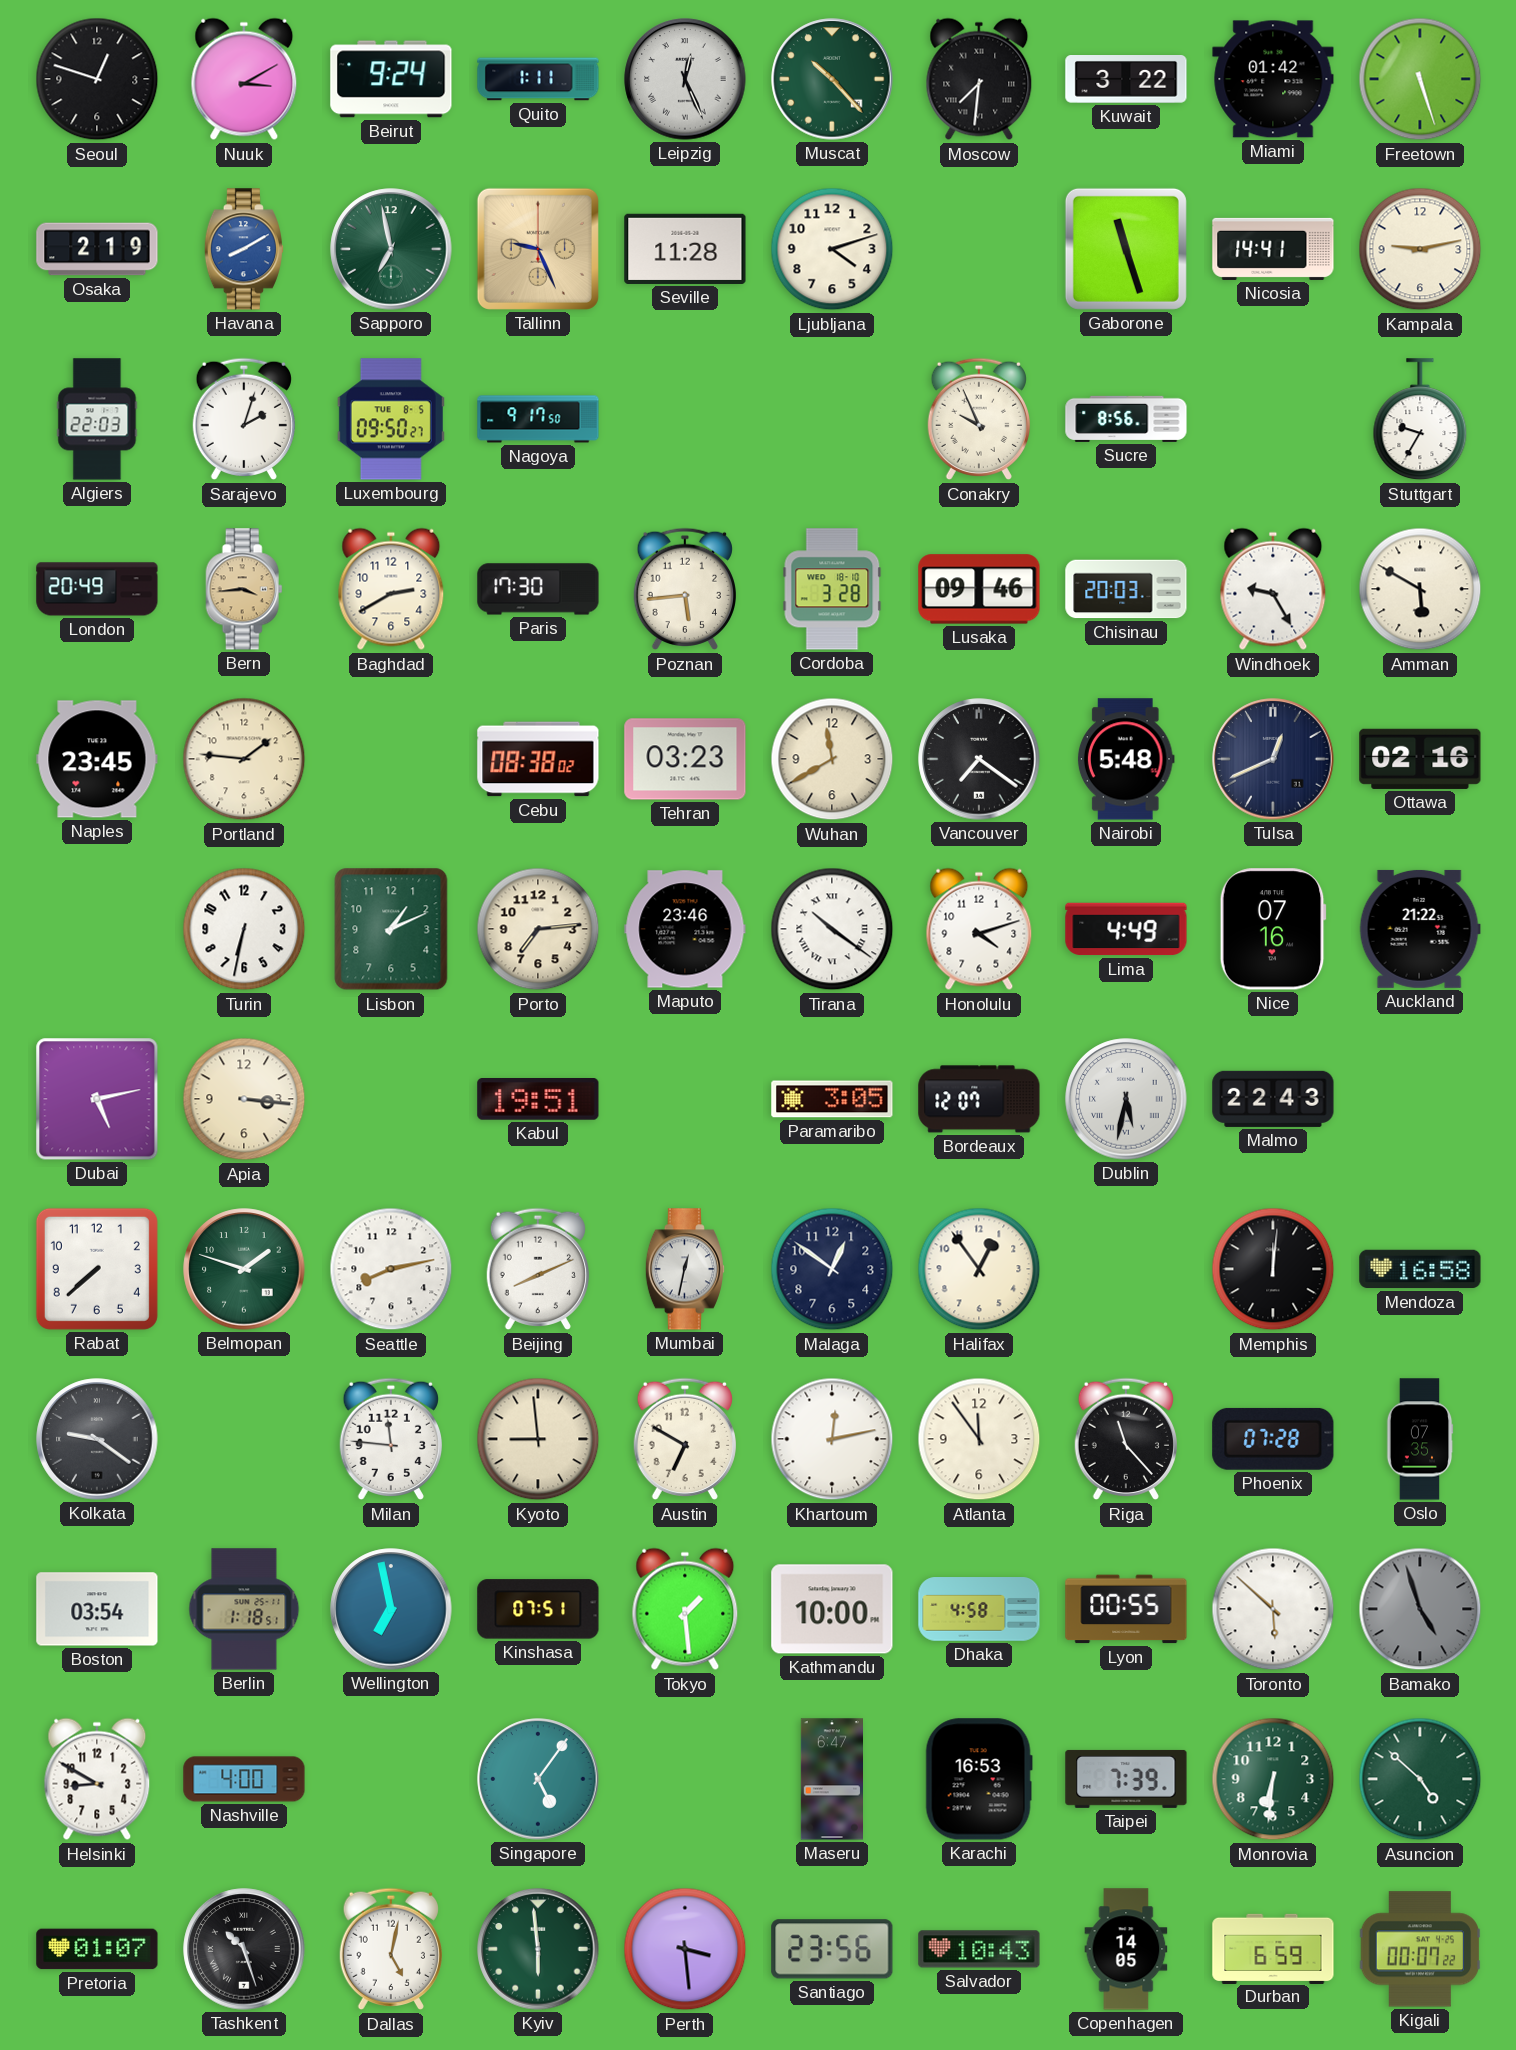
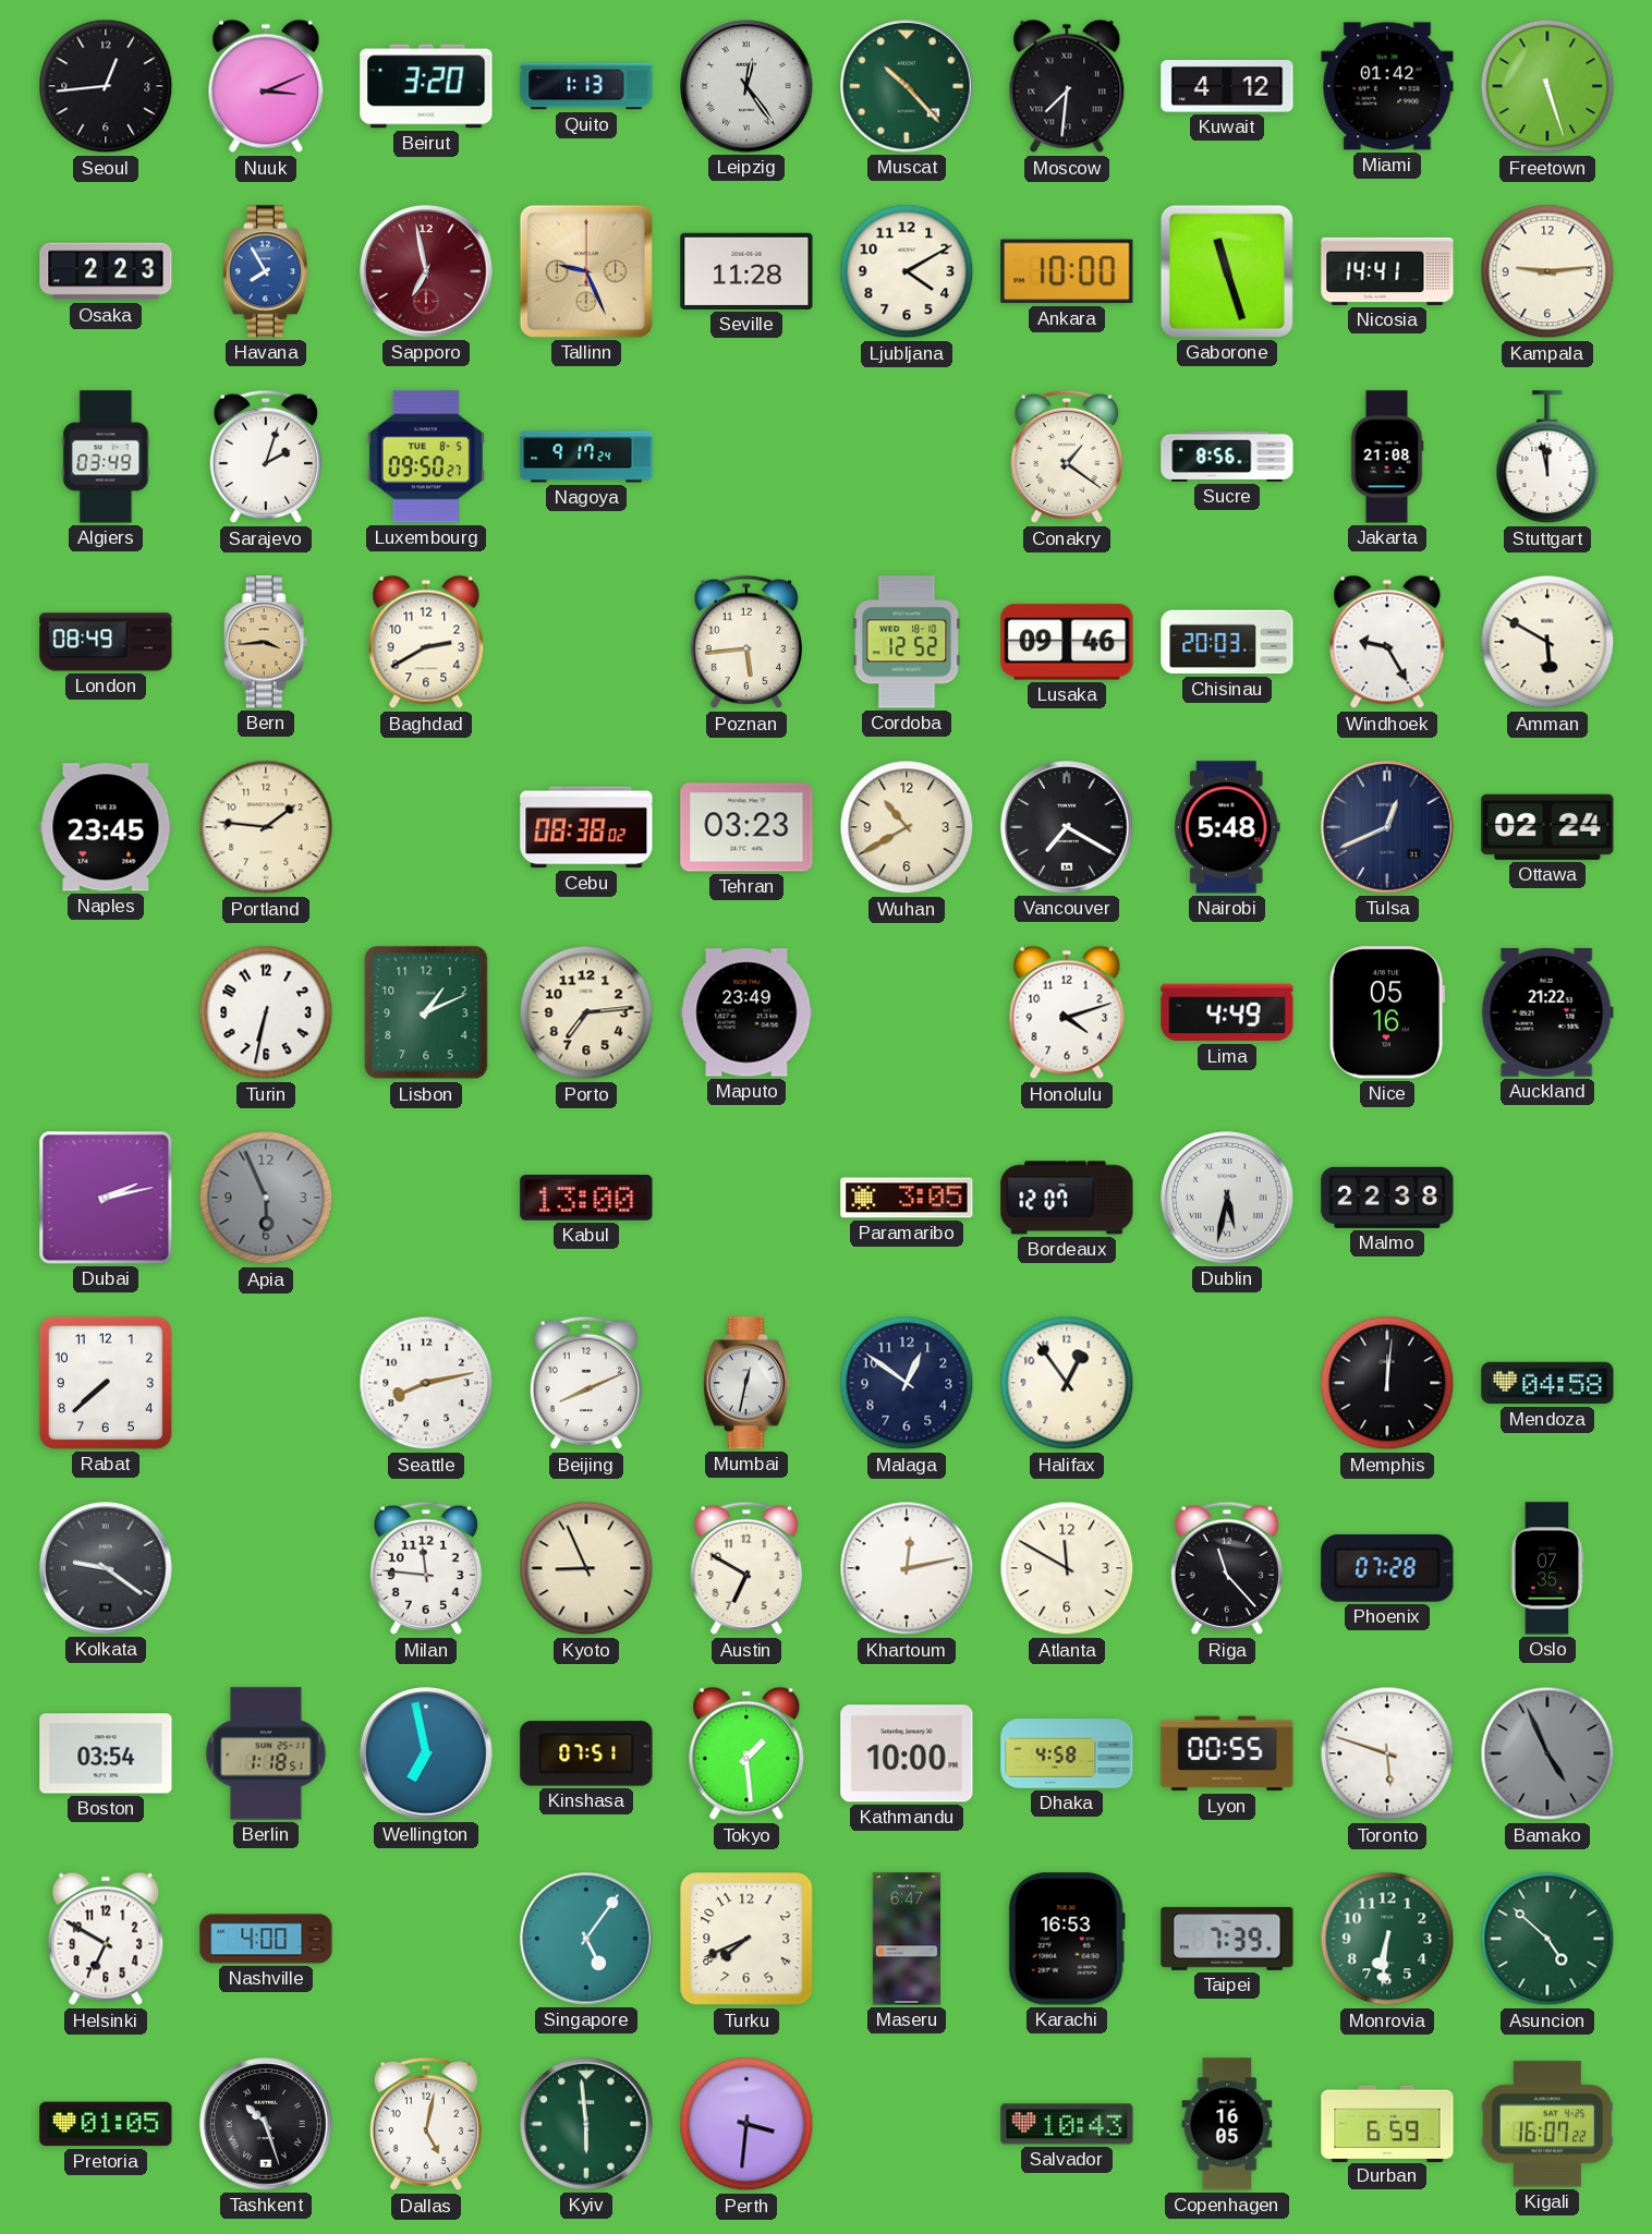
Seoul: 12:48 -> 12:44
Nuuk: 3:10 -> 3:11
Beirut: 9:24 -> 3:20
Quito: 1:11 -> 1:13
Leipzig: 12:26 -> 12:24
Kuwait: 3:22 -> 4:12
Osaka: 2:19 -> 2:23
Havana: 8:10 -> 7:55
Sapporo dial: green -> burgundy
Ljubljana: 4:12 -> 4:10
Ankara: none -> 10:00
Kampala: 9:13 -> 9:14
Algiers: 22:03 -> 03:49
Nagoya: 9:17:50 -> 9:17:24
Conakry: 9:56 -> 1:21
Jakarta: none -> 21:08
Stuttgart: 9:35 -> 11:58
London: 20:49 -> 08:49
Paris: 17:30 -> none
Cordoba: 3:28 -> 12:52
Wuhan: 11:40 -> 10:40
Vancouver: 7:21 -> 7:20
Ottawa: 02:16 -> 02:24
Maputo: 23:46 -> 23:49
Tirana: 10:21 -> none
Nice: 07:16 -> 05:16
Dubai: 5:13 -> 2:13
Apia: 3:16 -> 5:56
Apia dial: cream -> grey
Kabul: 19:51 -> 13:00
Malmo: 22:43 -> 22:38
Belmopan: 1:48 -> none
Mendoza: 16:58 -> 04:58
Kyoto: 8:59 -> 8:56
Atlanta: 11:54 -> 11:50
Toronto: 5:52 -> 5:48
Bamako: 4:57 -> 4:56
Helsinki: 8:50 -> 6:50
Turku: none -> 7:41
Pretoria: 01:07 -> 01:05
Perth: 3:29 -> 3:31
Santiago: 23:56 -> none
Copenhagen: 14:05 -> 16:05
Kigali: 00:07 -> 16:07
